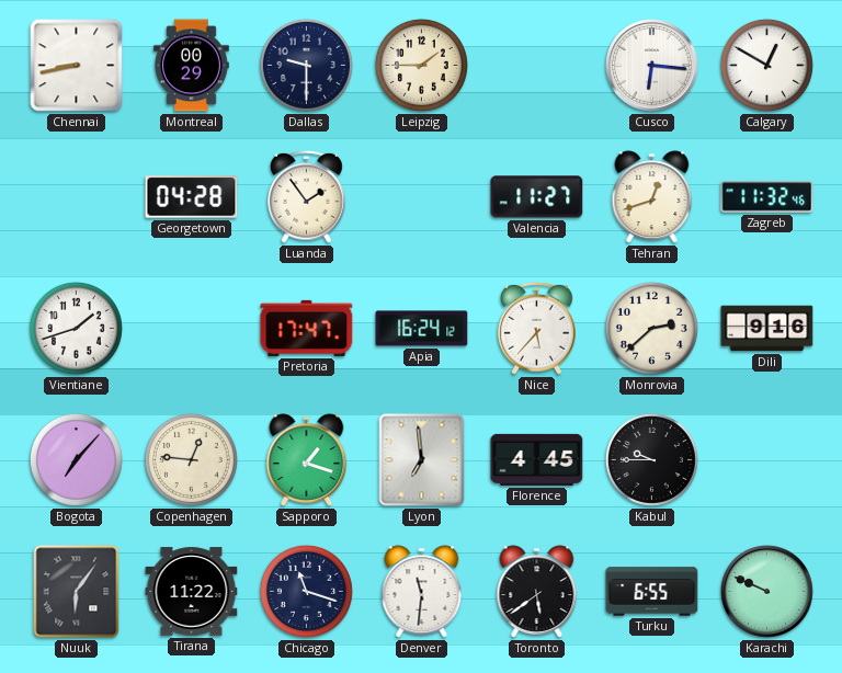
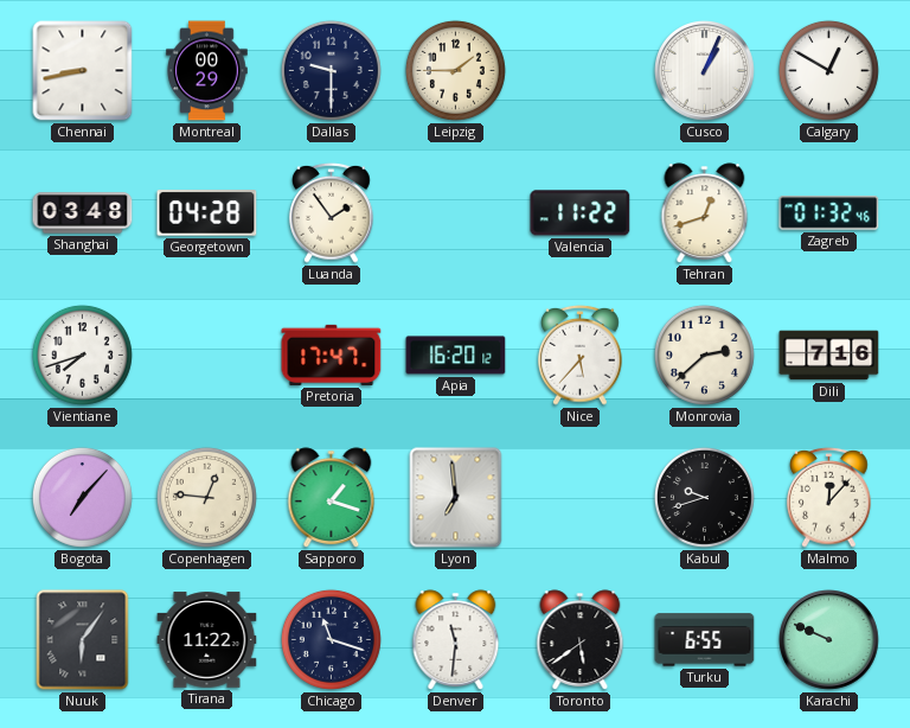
Cusco: 6:16 -> 1:04
Shanghai: none -> 03:48
Valencia: 11:27 -> 11:22
Zagreb: 11:32 -> 01:32
Vientiane: 1:42 -> 7:42
Apia: 16:24 -> 16:20
Dili: 9:16 -> 7:16
Florence: 4:45 -> none
Kabul: 9:45 -> 9:42
Malmo: none -> 12:07
